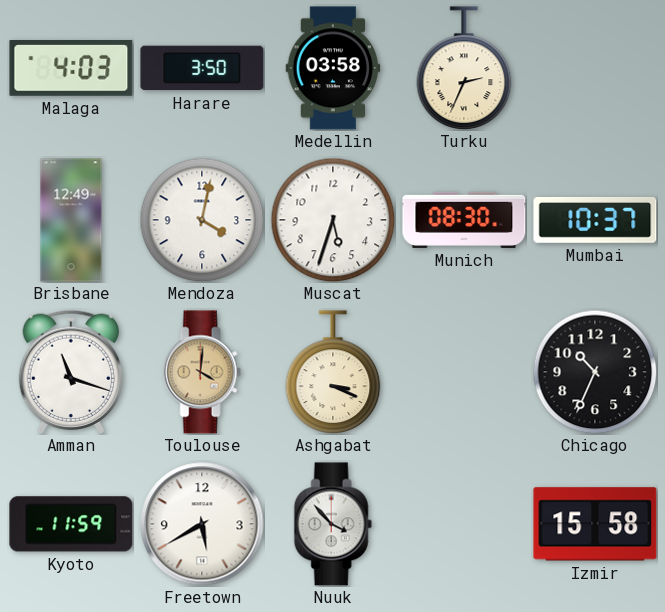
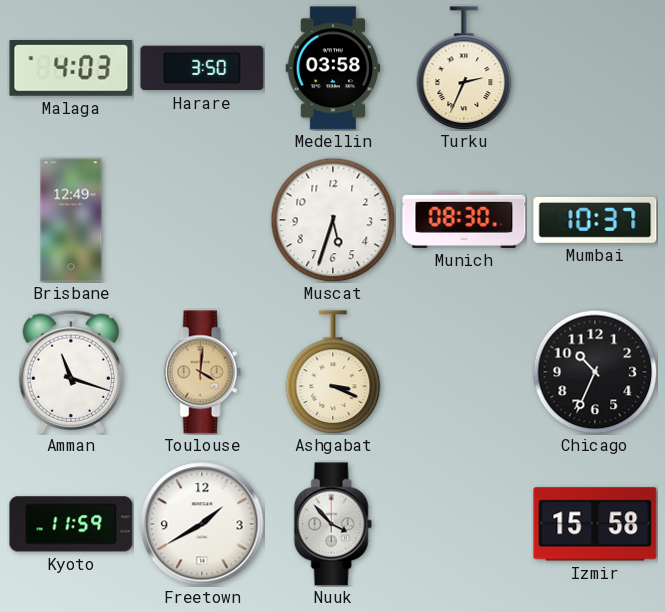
Mendoza: 4:02 -> none
Freetown: 5:40 -> 1:40
